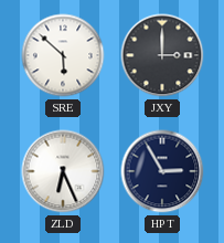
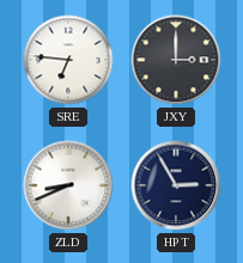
SRE: 5:52 -> 6:46
ZLD: 6:26 -> 8:41
